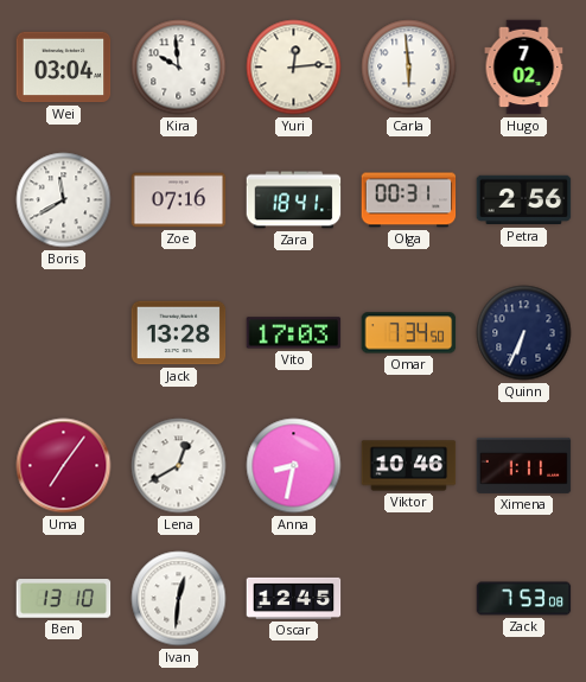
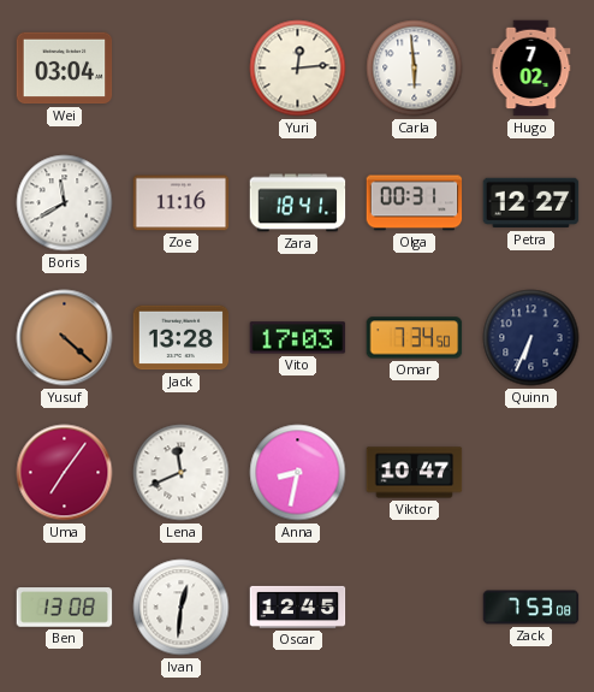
Kira: 9:59 -> none
Zoe: 07:16 -> 11:16
Petra: 2:56 -> 12:27
Yusuf: none -> 4:22
Lena: 12:40 -> 11:41
Viktor: 10:46 -> 10:47
Ximena: 1:11 -> none
Ben: 13:10 -> 13:08
